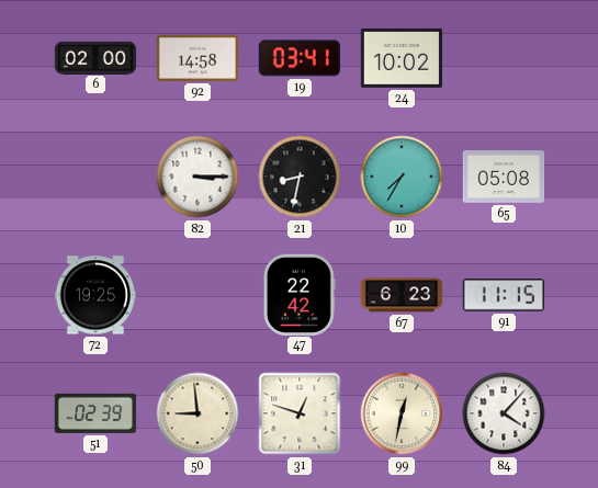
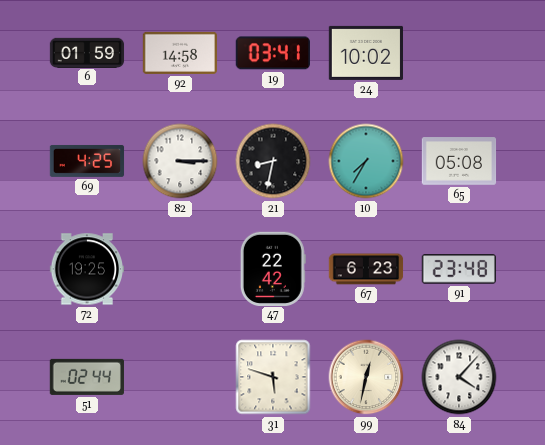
6: 02:00 -> 01:59
69: none -> 4:25
91: 11:15 -> 23:48
51: 02:39 -> 02:44
50: 8:59 -> none
31: 12:48 -> 5:48
